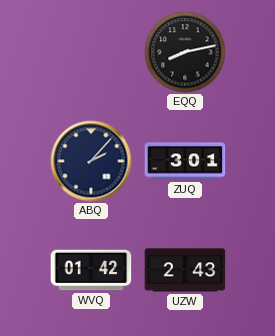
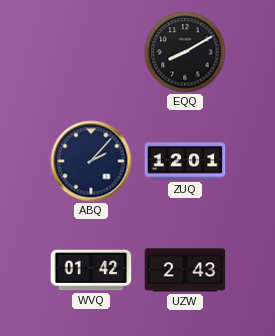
EQQ: 8:13 -> 8:10
ZUQ: 3:01 -> 12:01
